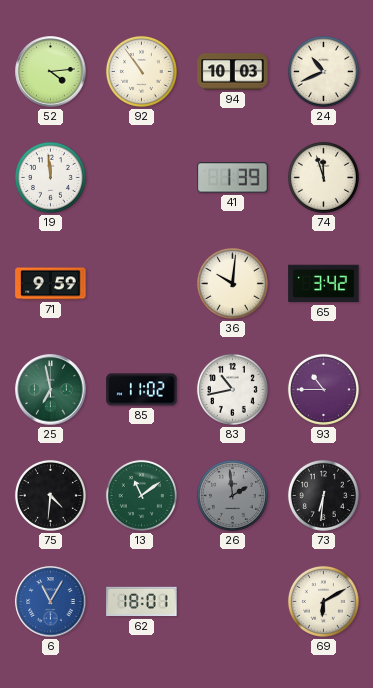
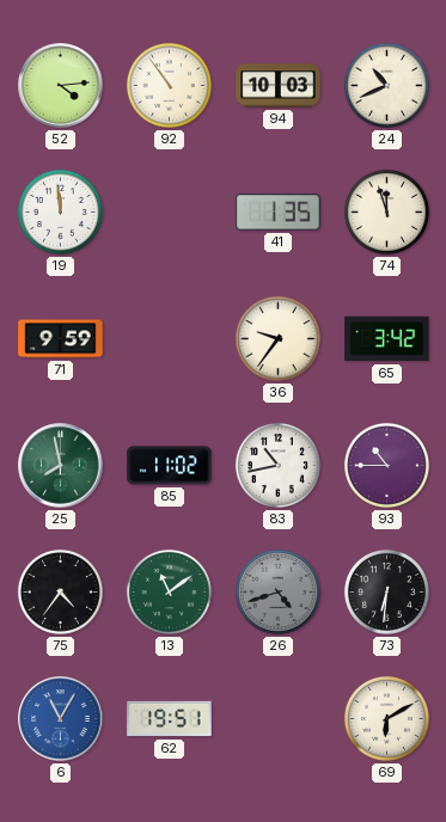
41: 1:39 -> 1:35
36: 10:01 -> 9:36
25: 6:58 -> 7:58
75: 4:31 -> 4:36
26: 1:59 -> 4:42
62: 18:01 -> 19:51
